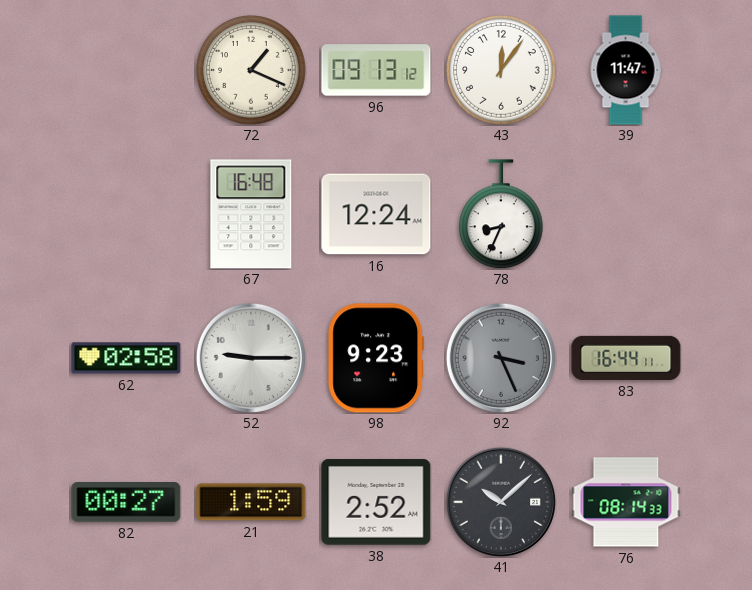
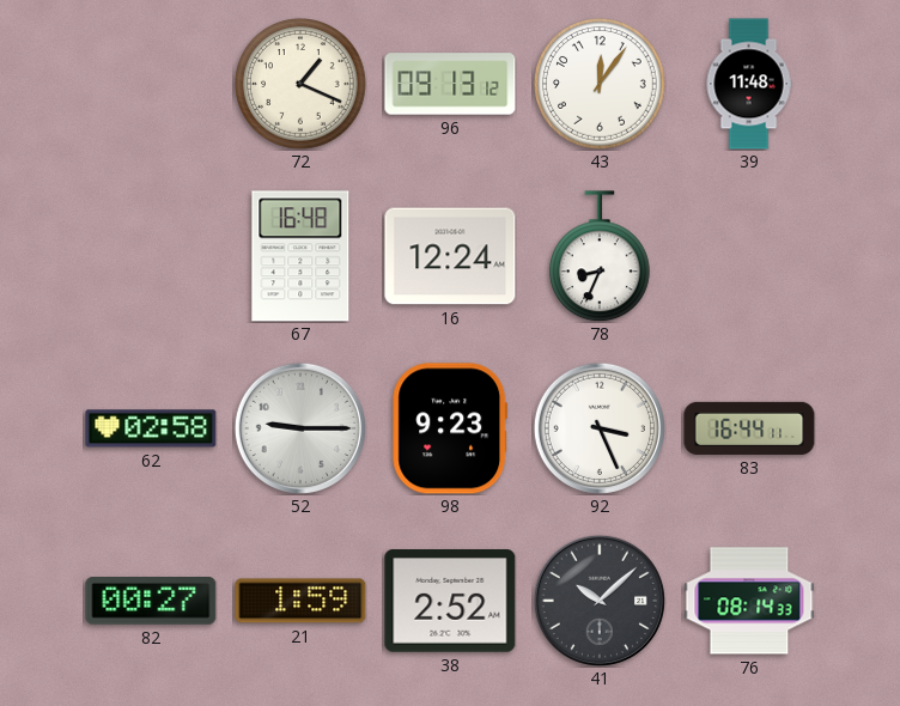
39: 11:47 -> 11:48
92 dial: grey -> white
